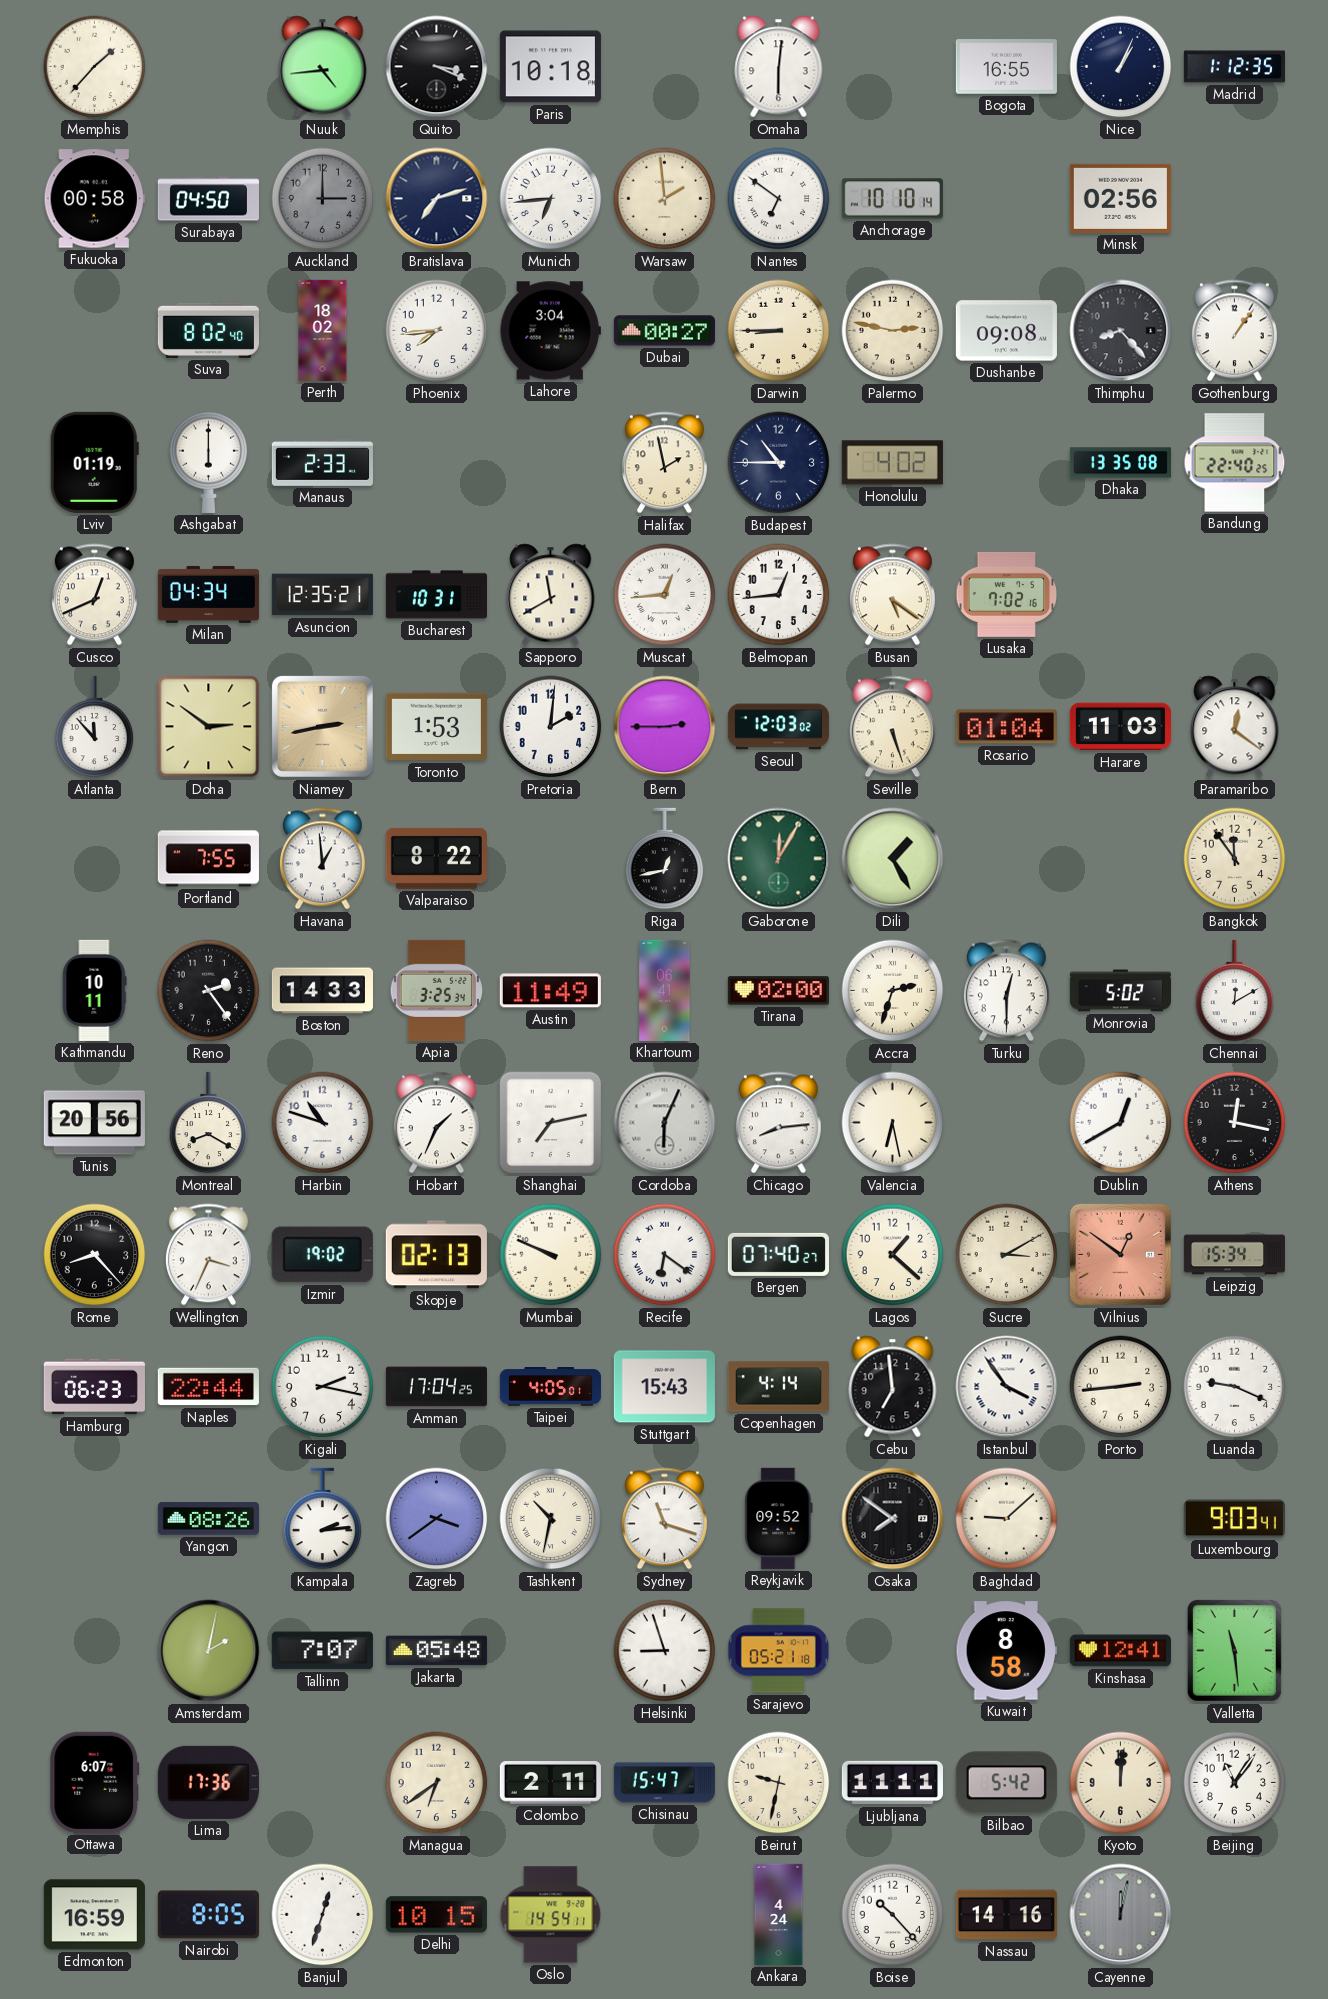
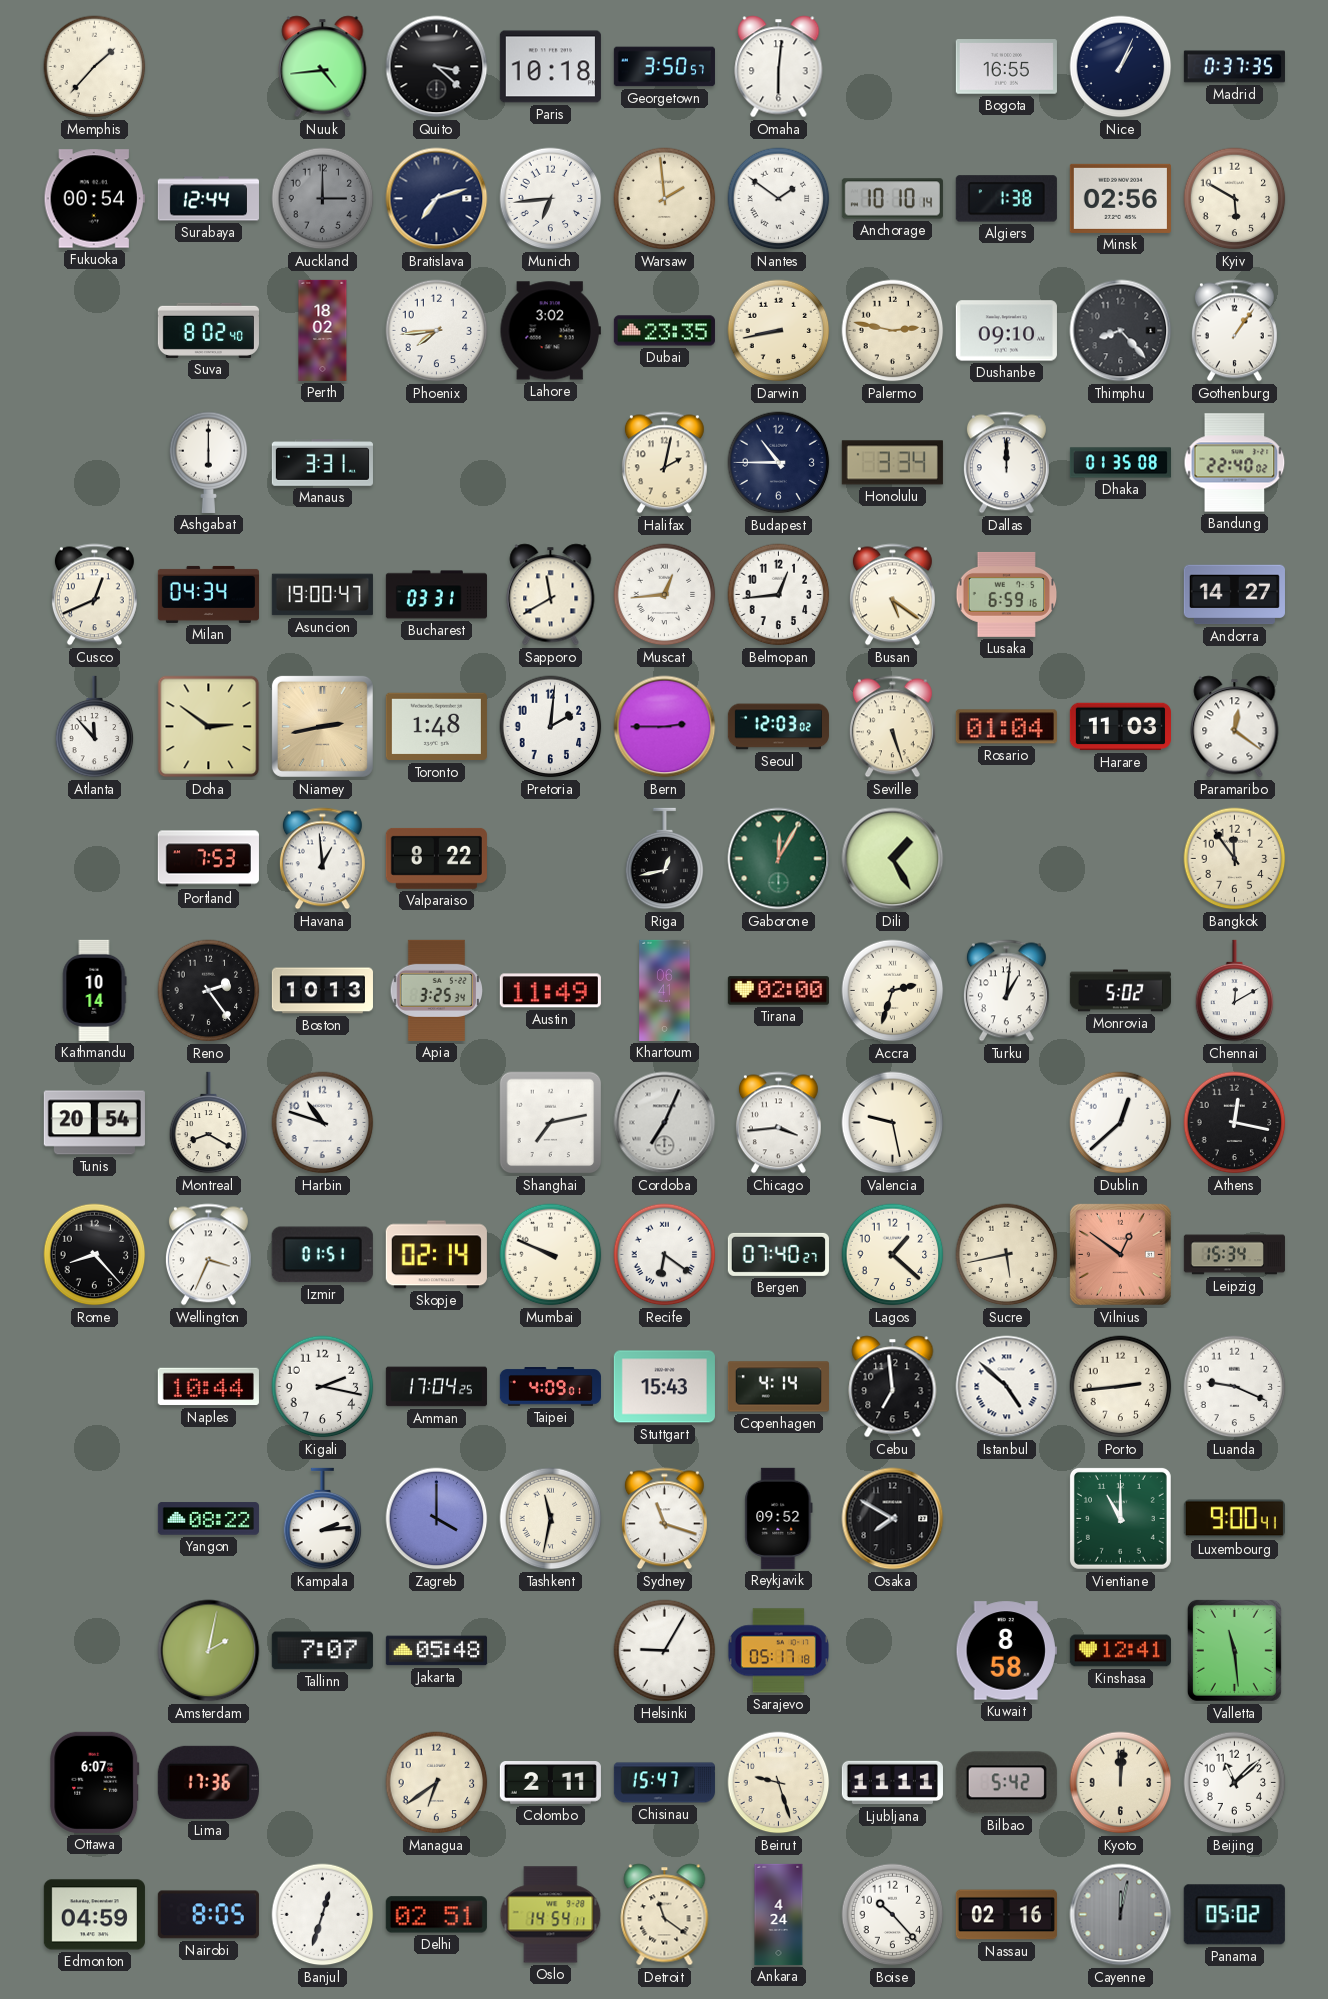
Quito: 3:19 -> 3:22
Georgetown: none -> 3:50
Madrid: 1:12 -> 0:37
Fukuoka: 00:58 -> 00:54
Surabaya: 04:50 -> 12:44
Nantes: 6:51 -> 1:51
Algiers: none -> 1:38
Kyiv: none -> 5:50
Lahore: 3:04 -> 3:02
Dubai: 00:27 -> 23:35
Darwin: 8:45 -> 8:43
Dushanbe: 09:08 -> 09:10
Lviv: 01:19 -> none
Manaus: 2:33 -> 3:31
Halifax: 1:58 -> 2:02
Honolulu: 4:02 -> 3:34
Dallas: none -> 12:00
Dhaka: 13:35 -> 01:35
Bandung: 22:40:25 -> 22:40:02
Asuncion: 12:35 -> 19:00
Bucharest: 10:31 -> 03:31
Lusaka: 7:02 -> 6:59
Andorra: none -> 14:27
Toronto: 1:53 -> 1:48
Portland: 7:55 -> 7:53
Kathmandu: 10:11 -> 10:14
Boston: 14:33 -> 10:13
Turku: 12:30 -> 1:01
Tunis: 20:56 -> 20:54
Hobart: 1:34 -> none
Cordoba: 6:04 -> 7:04
Chicago: 8:14 -> 3:44
Valencia: 6:28 -> 9:28
Dublin: 12:40 -> 12:38
Izmir: 19:02 -> 01:51
Skopje: 02:13 -> 02:14
Sucre: 3:10 -> 5:43
Hamburg: 06:23 -> none
Naples: 22:44 -> 10:44
Taipei: 4:05 -> 4:09
Istanbul: 3:54 -> 4:52
Yangon: 08:26 -> 08:22
Zagreb: 3:39 -> 4:00
Tashkent: 10:32 -> 11:32
Osaka: 7:51 -> 7:50
Baghdad: 9:08 -> none
Vientiane: none -> 11:00
Luxembourg: 9:03 -> 9:00
Helsinki: 8:57 -> 9:05
Sarajevo: 05:21 -> 05:17
Beirut: 9:32 -> 9:27
Beijing: 11:06 -> 11:08
Edmonton: 16:59 -> 04:59
Delhi: 10:15 -> 02:51
Detroit: none -> 11:21
Nassau: 14:16 -> 02:16
Panama: none -> 05:02
